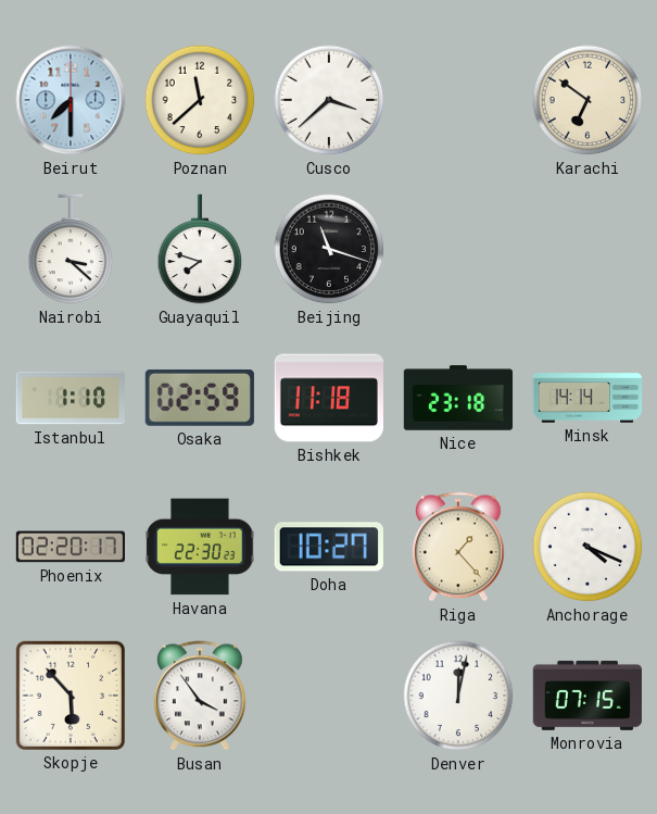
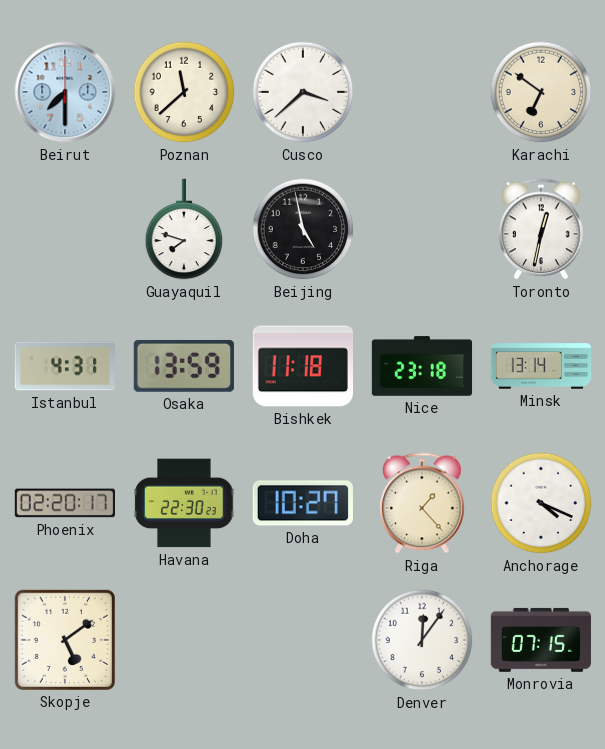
Nairobi: 3:22 -> none
Beijing: 11:18 -> 4:58
Toronto: none -> 12:32
Istanbul: 1:10 -> 4:31
Osaka: 02:59 -> 13:59
Minsk: 14:14 -> 13:14
Skopje: 5:53 -> 5:09
Busan: 3:54 -> none
Denver: 12:02 -> 12:06
